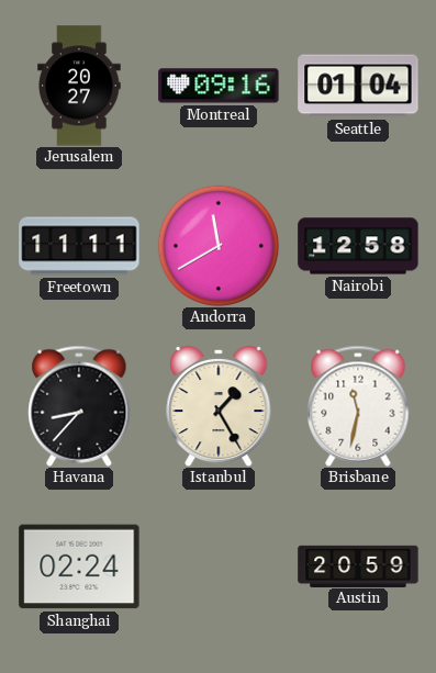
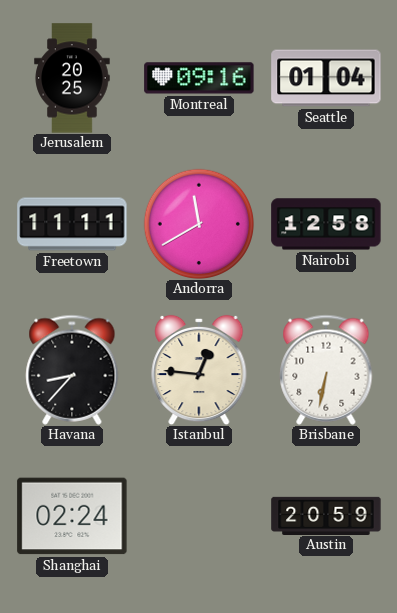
Jerusalem: 20:27 -> 20:25
Istanbul: 1:25 -> 12:46
Brisbane: 11:32 -> 6:32
